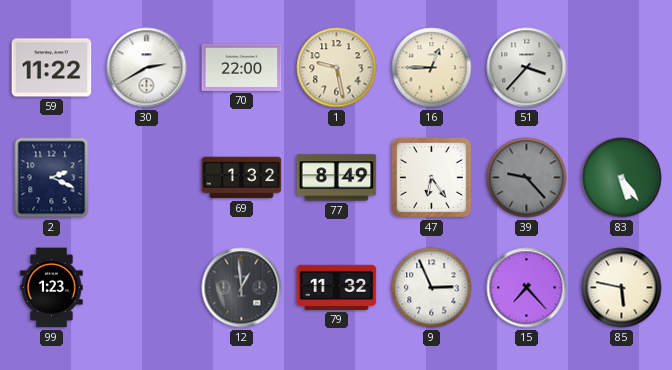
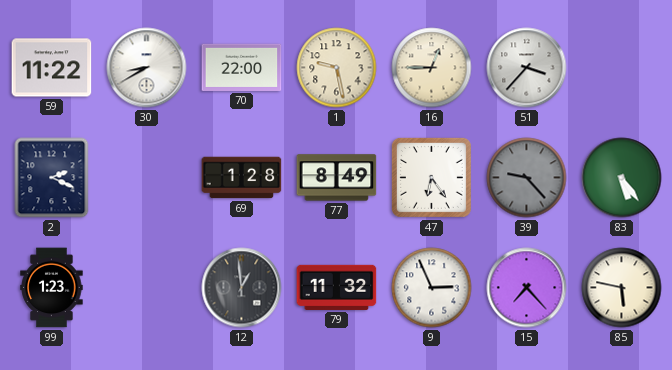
30: 2:40 -> 8:40
69: 1:32 -> 1:28
